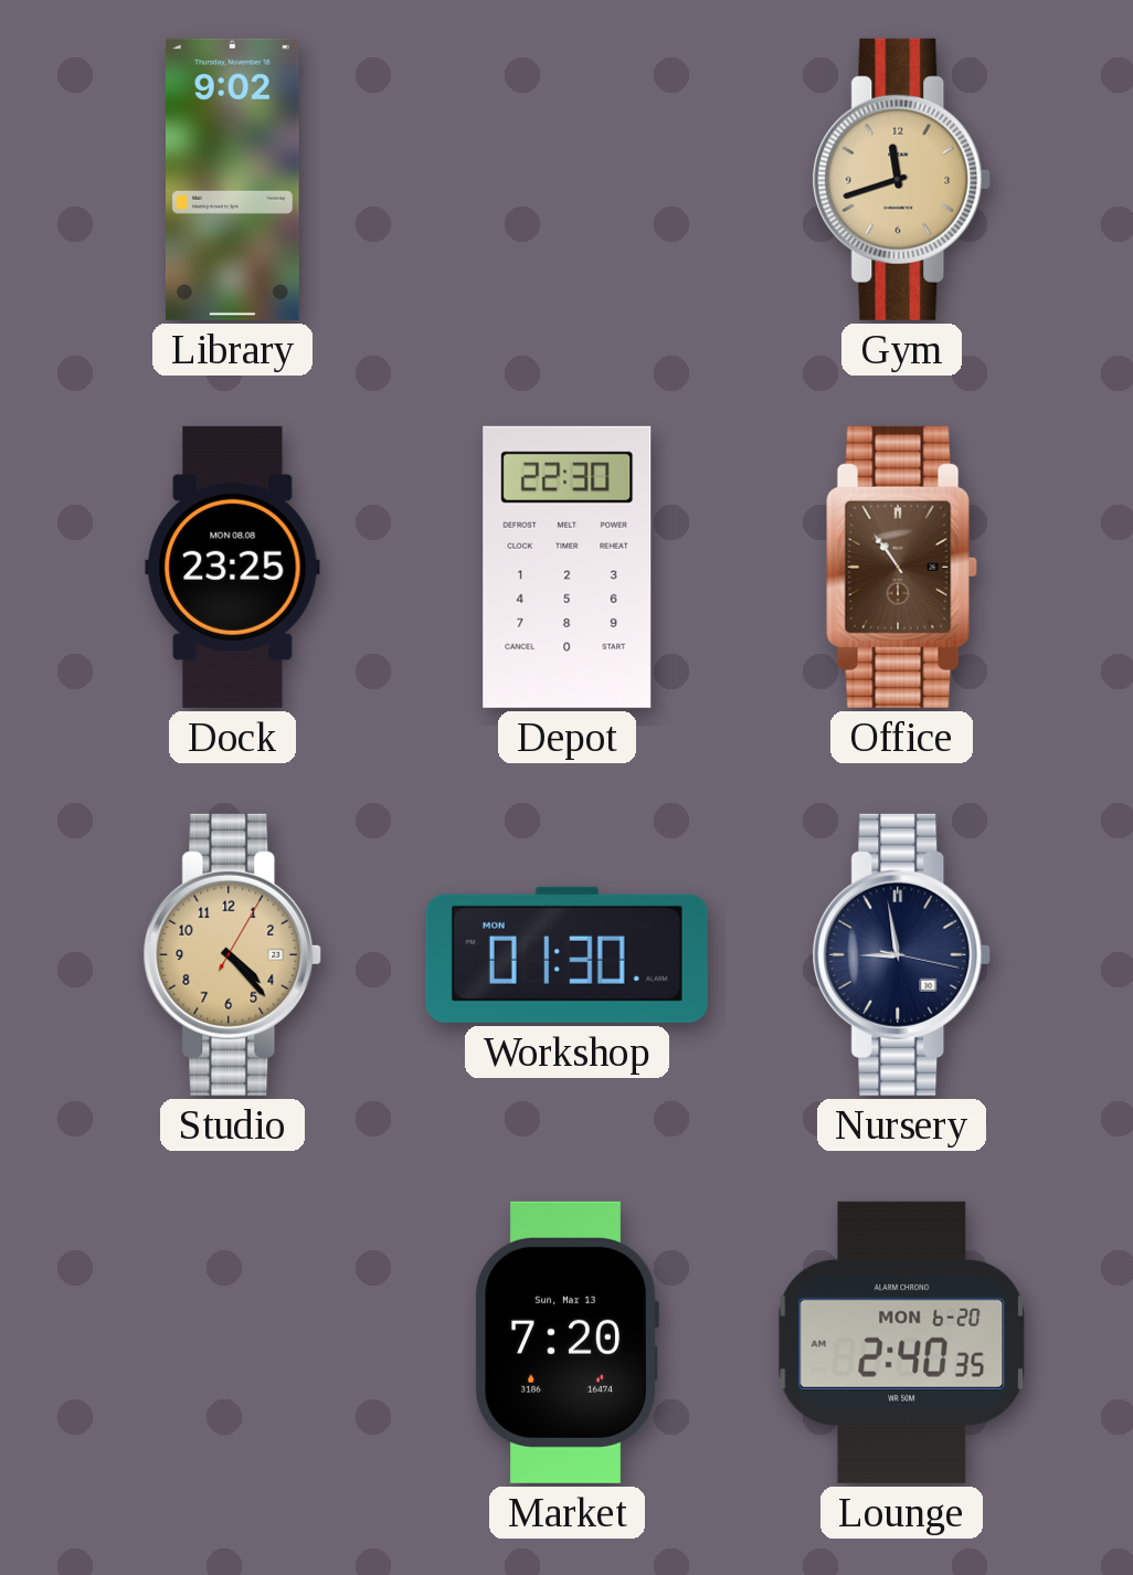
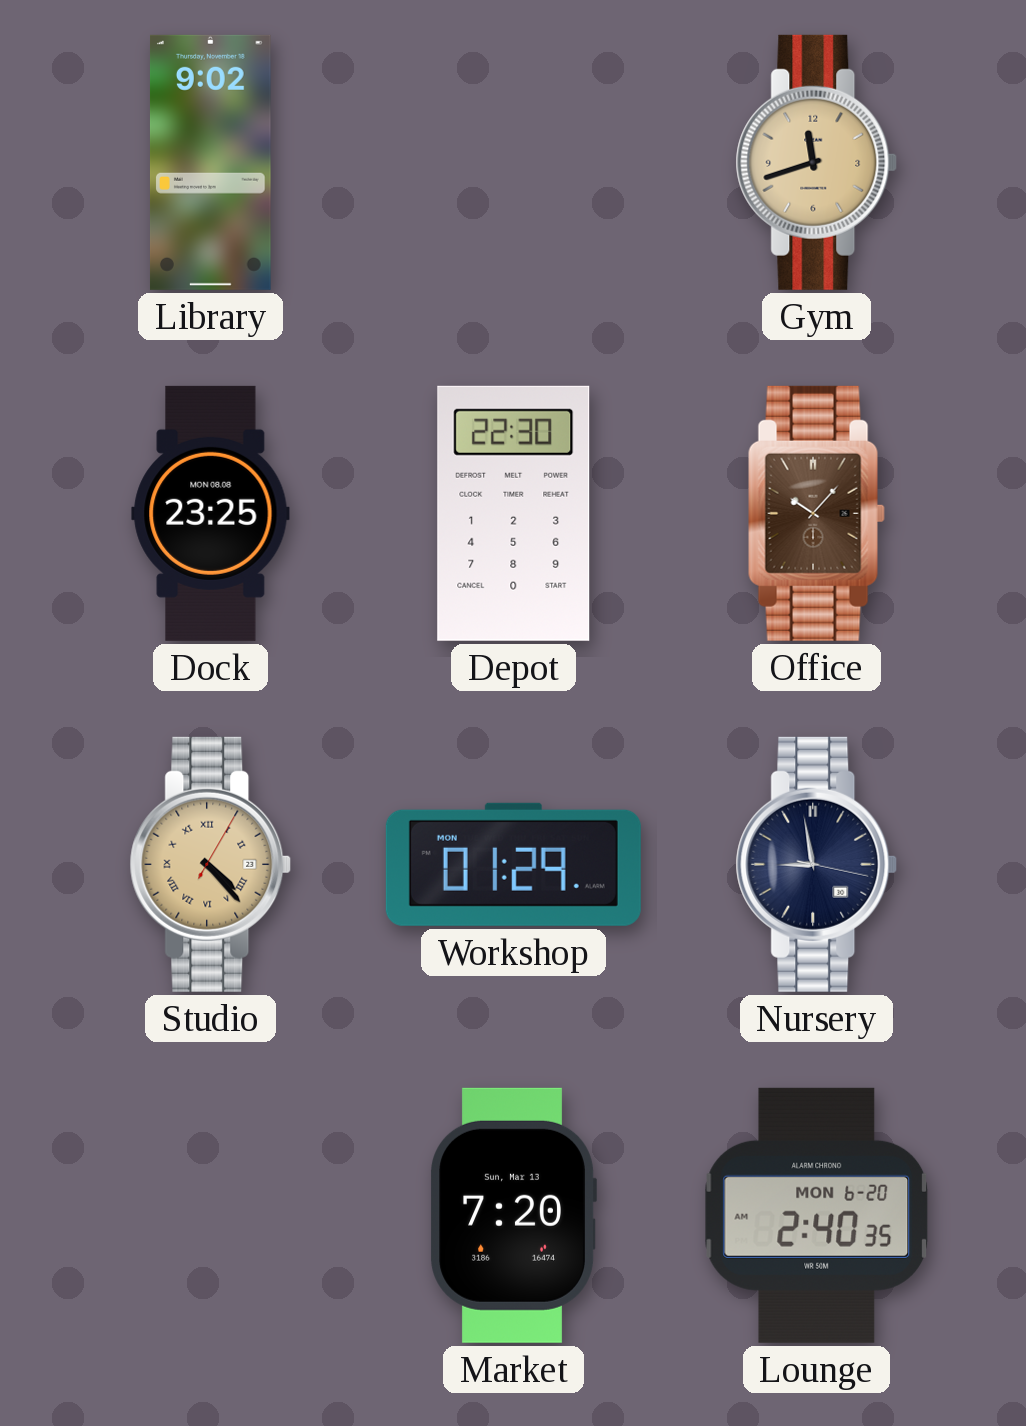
Office: 10:54 -> 10:07
Studio numerals: Arabic -> Roman
Workshop: 01:30 -> 01:29
